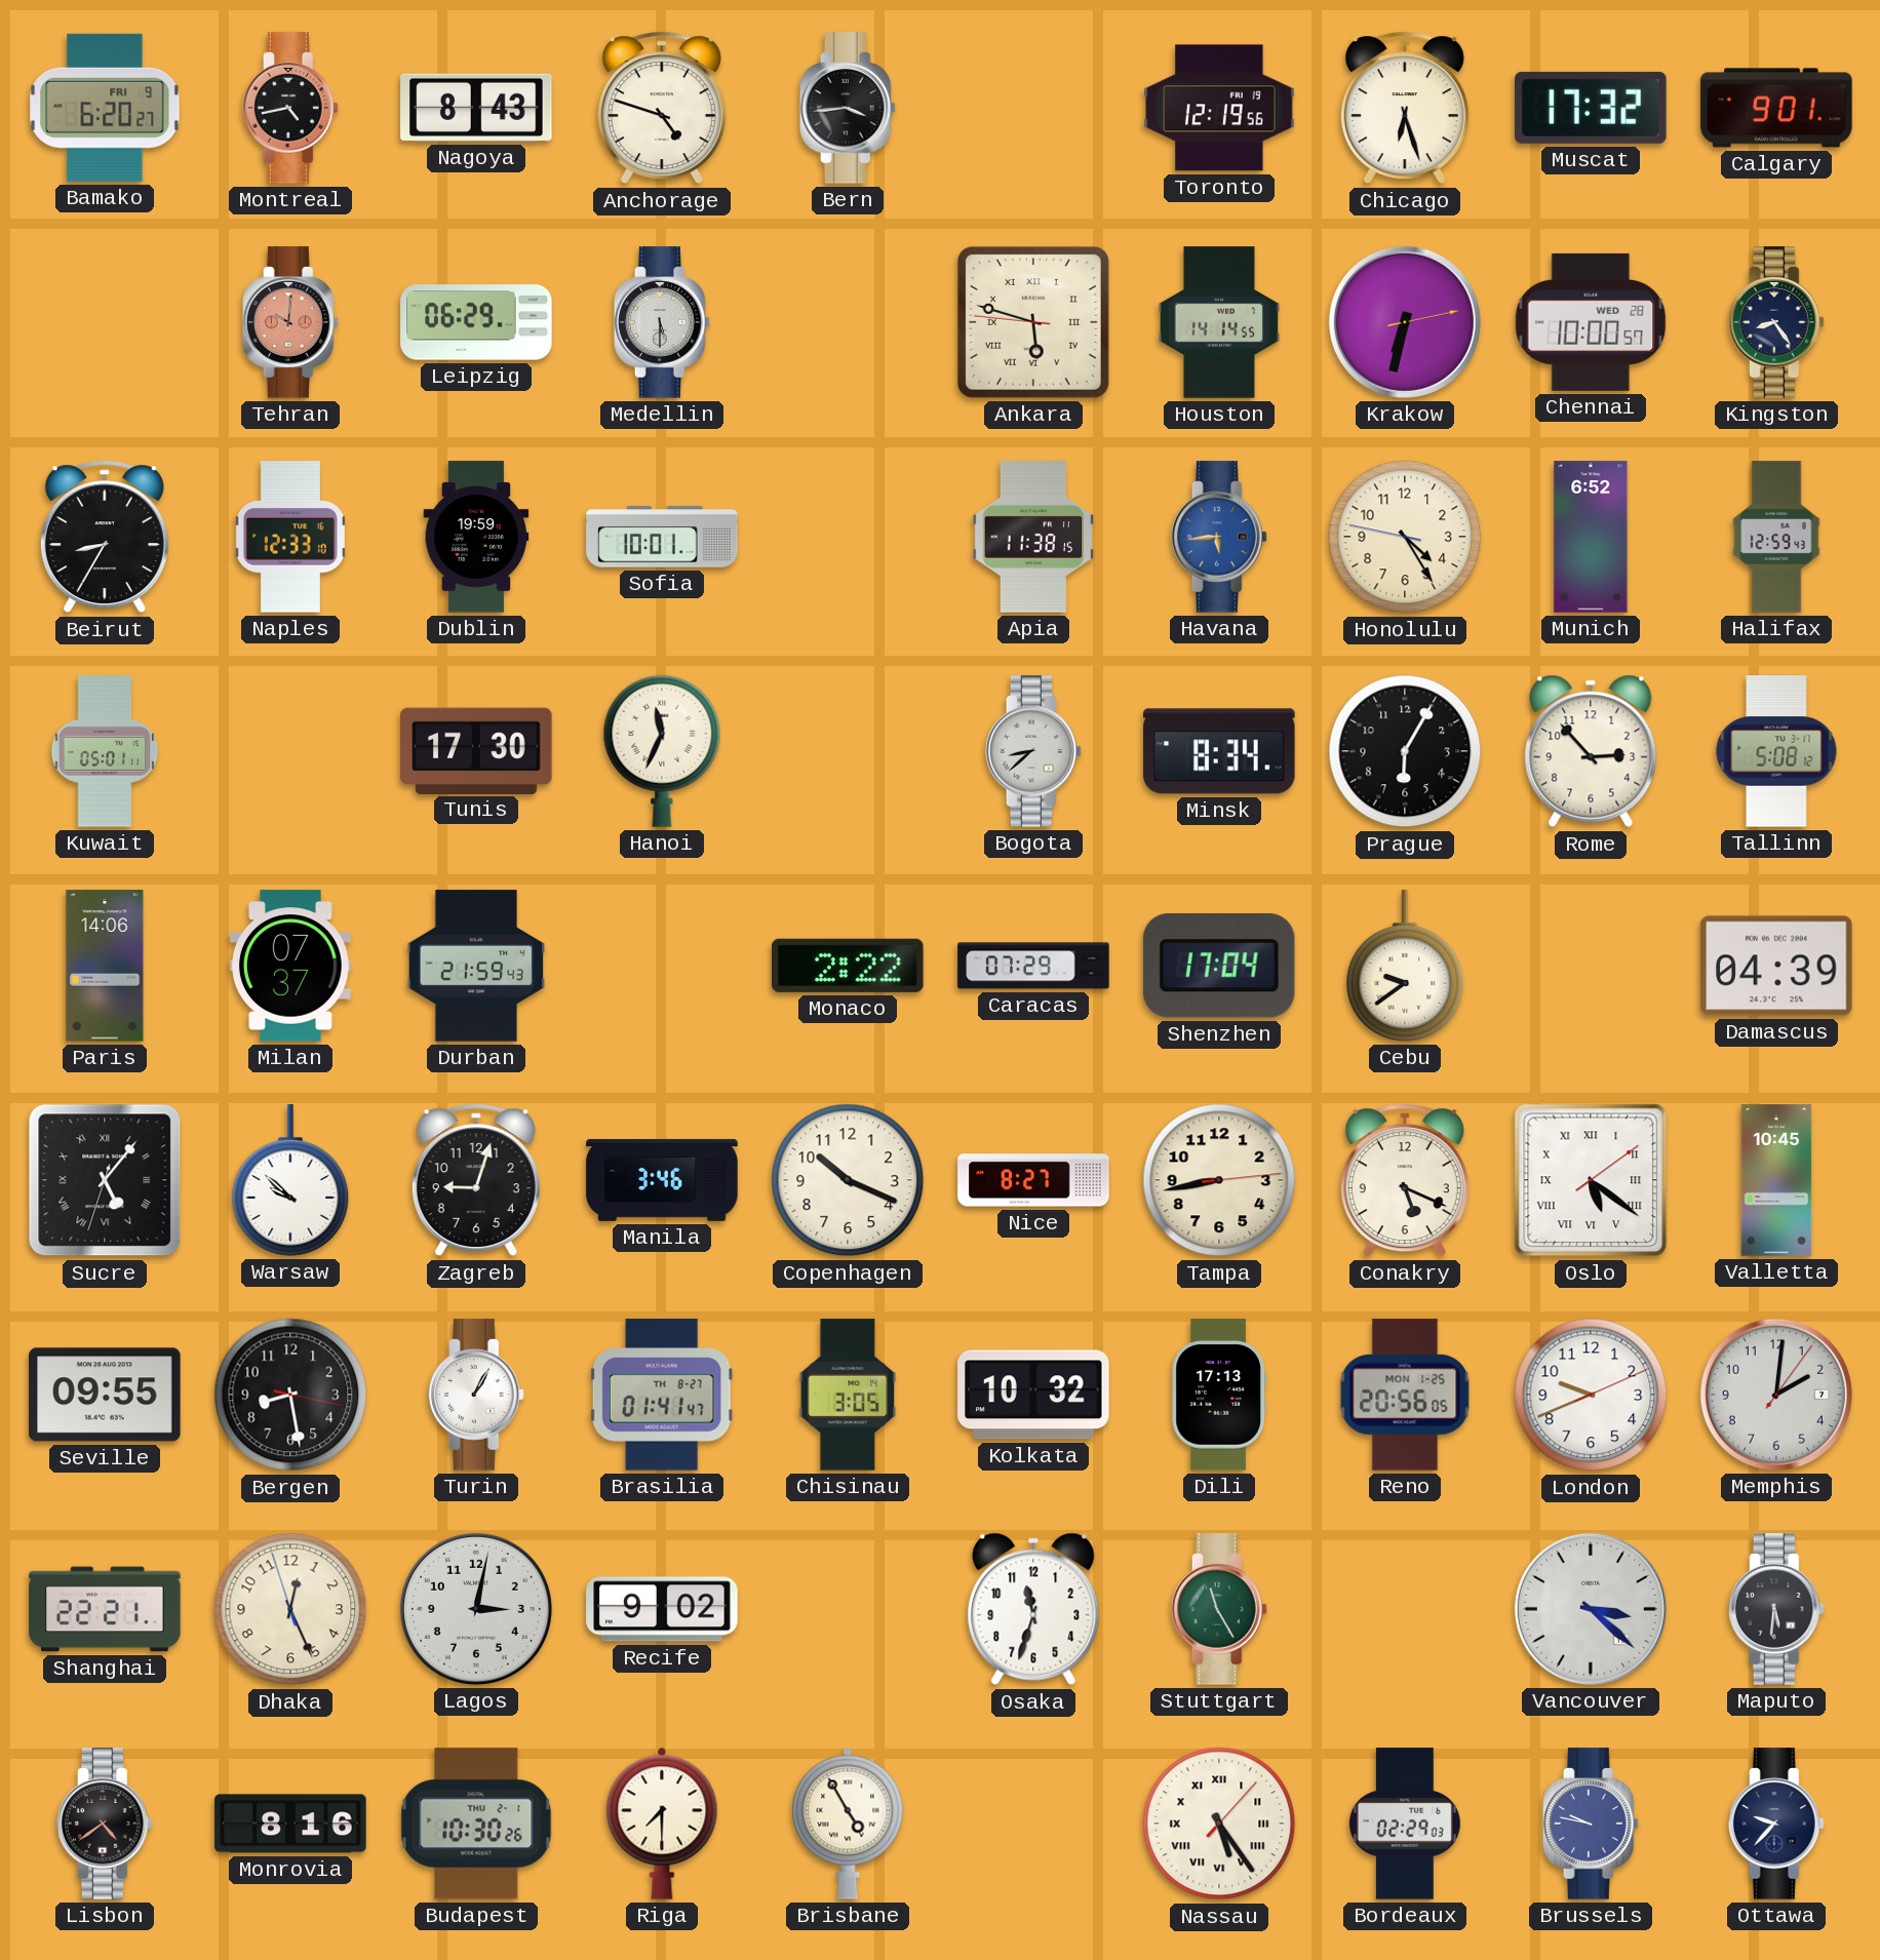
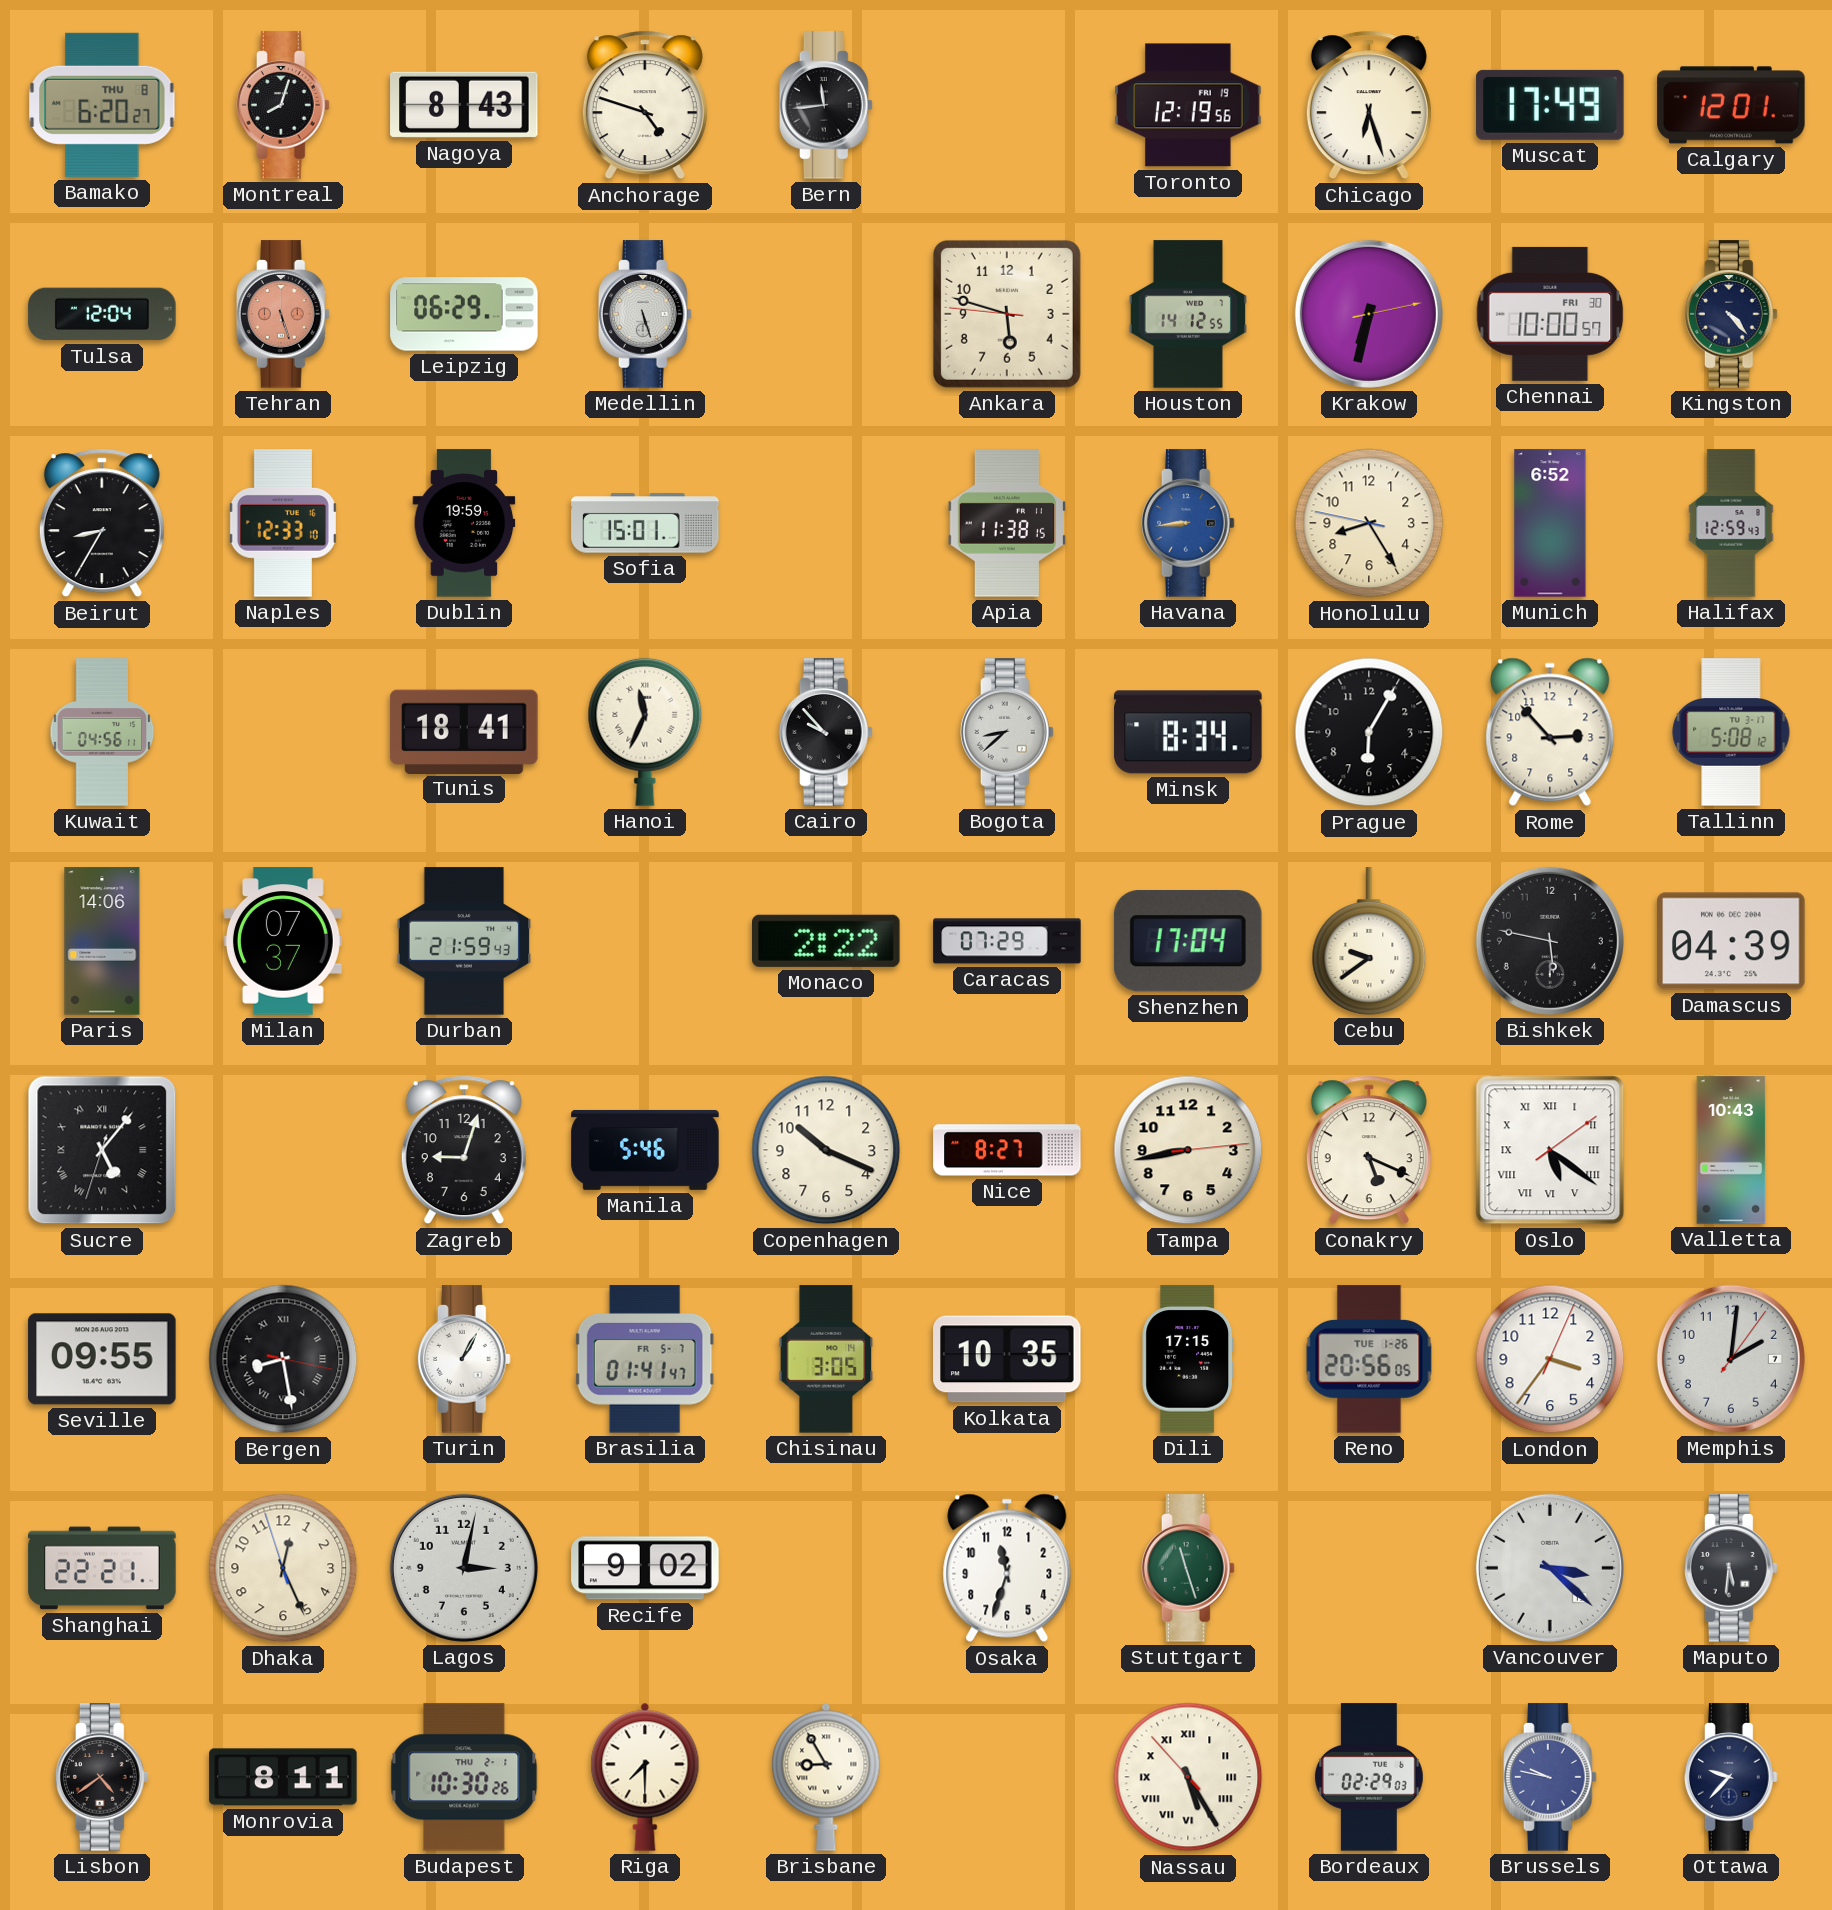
Bamako date: FRI 9 -> THU 8
Montreal: 4:43 -> 8:03
Bern: 3:44 -> 11:44
Muscat: 17:32 -> 17:49
Calgary: 9:01 -> 12:01
Tulsa: none -> 12:04
Tehran: 10:01 -> 5:27
Medellin: 5:30 -> 5:27
Ankara numerals: Roman -> Arabic
Houston: 14:14 -> 14:12
Chennai date: WED 28 -> FRI 30
Kingston: 8:24 -> 4:23
Sofia: 10:01 -> 15:01
Havana: 5:44 -> 8:44
Honolulu: 4:24 -> 8:24
Kuwait: 05:01 -> 04:56
Tunis: 17:30 -> 18:41
Cairo: none -> 9:53
Bishkek: none -> 5:47
Warsaw: 9:52 -> none
Manila: 3:46 -> 5:46
Valletta: 10:45 -> 10:43
Bergen numerals: Arabic -> Roman
Brasilia date: TH 8-27 -> FR 5-7
Kolkata: 10:32 -> 10:35
Dili: 17:13 -> 17:15
Reno date: MON 1-25 -> TUE 1-26
London: 9:41 -> 3:36
Stuttgart: 11:25 -> 11:27
Monrovia: 8:16 -> 8:11
Brisbane: 4:55 -> 8:55
Nassau: 5:24:07 -> 5:24:53
